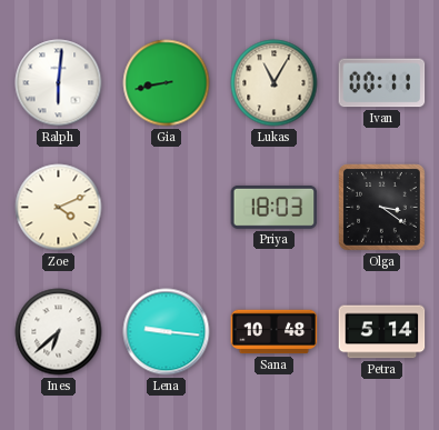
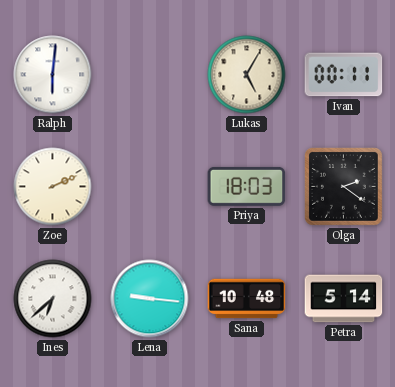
Gia: 8:43 -> none
Lukas: 11:05 -> 5:05
Zoe: 4:11 -> 2:11
Olga: 3:21 -> 2:21
